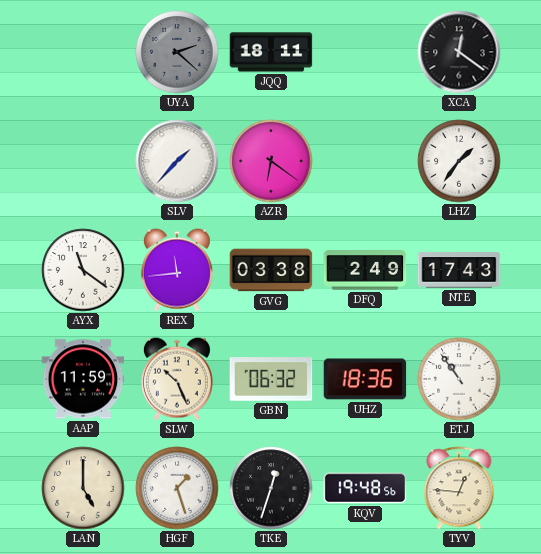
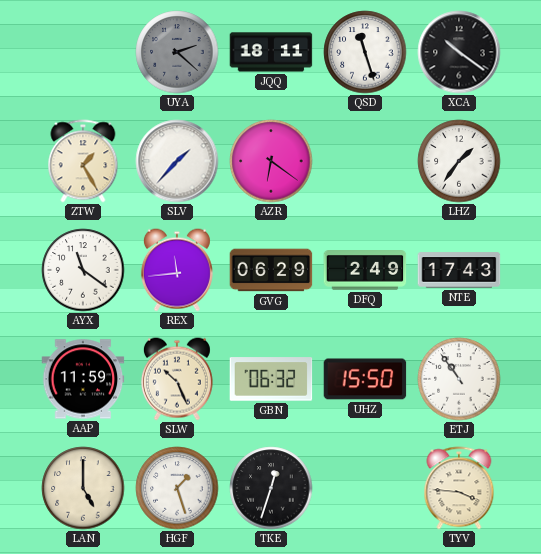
QSD: none -> 11:27
XCA: 12:21 -> 10:21
ZTW: none -> 1:25
GVG: 03:38 -> 06:29
UHZ: 18:36 -> 15:50
KQV: 19:48 -> none
TYV: 12:46 -> 3:46
